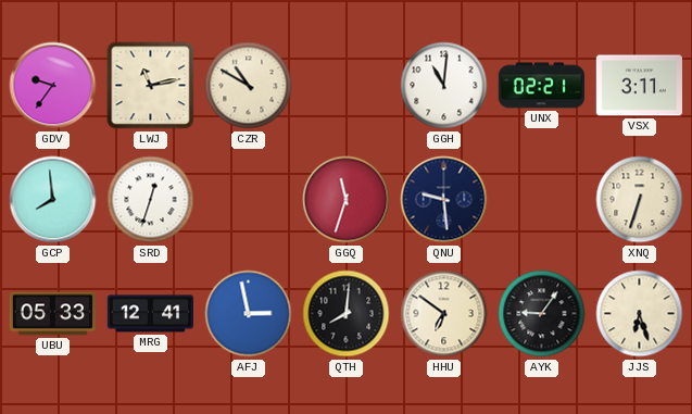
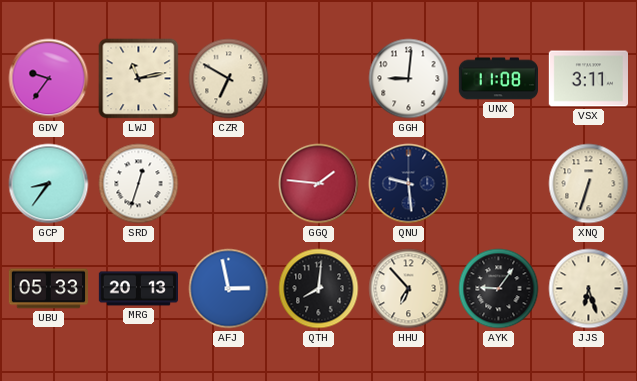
CZR: 10:50 -> 6:50
GGH: 11:01 -> 9:01
UNX: 02:21 -> 11:08
GCP: 7:59 -> 8:36
GGQ: 11:33 -> 1:46
MRG: 12:41 -> 20:13
HHU: 6:51 -> 6:53
